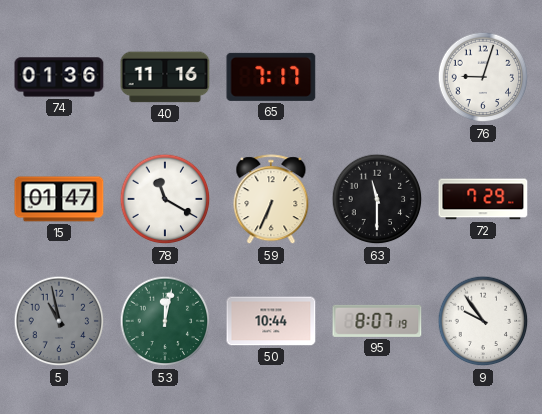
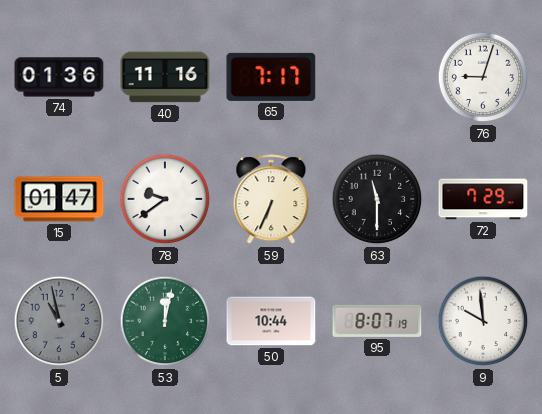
78: 11:20 -> 9:39
9: 9:54 -> 9:59
